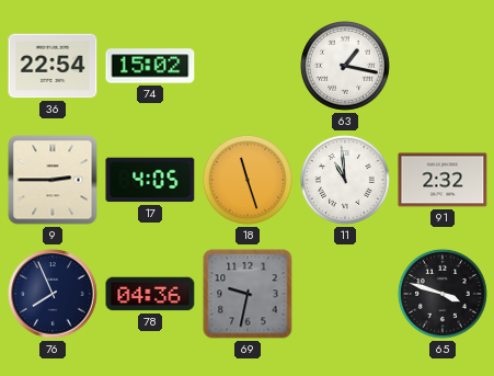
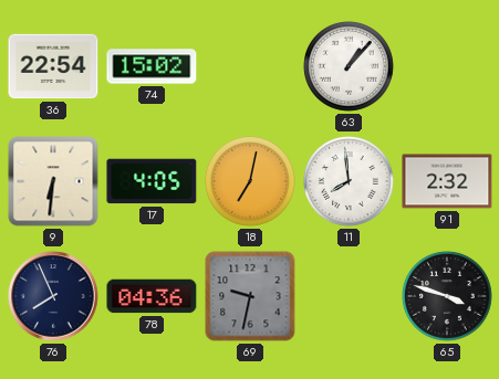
63: 1:17 -> 1:07
9: 2:45 -> 6:31
18: 11:27 -> 7:02
11: 10:59 -> 7:59
